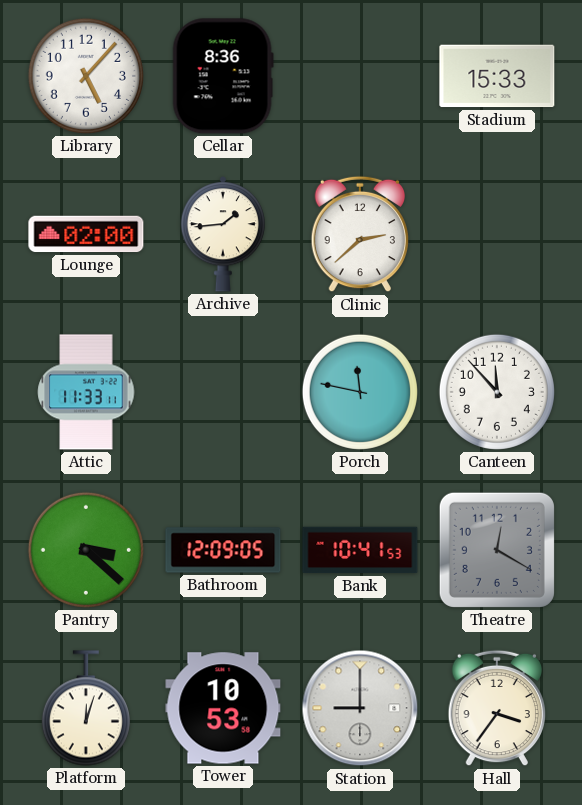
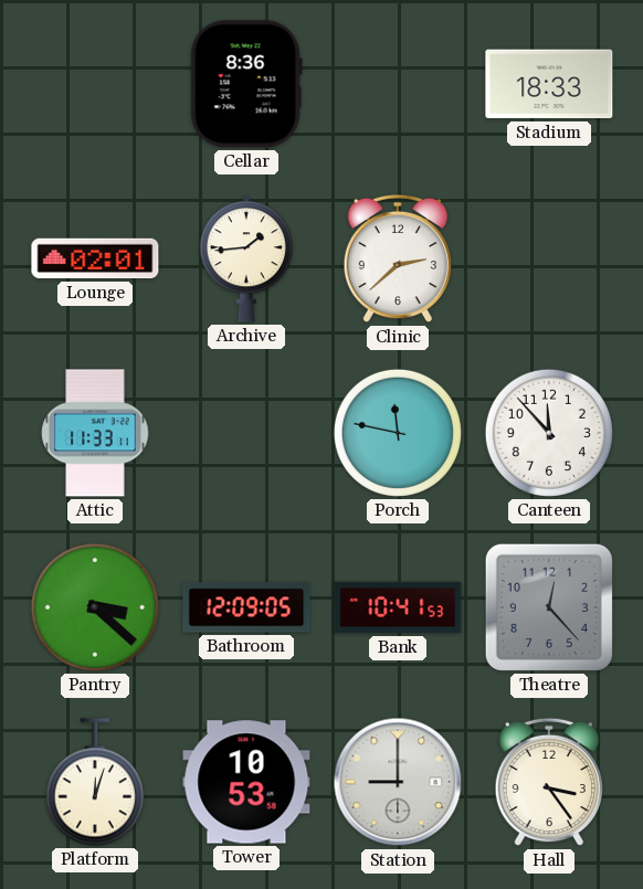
Library: 5:07 -> none
Stadium: 15:33 -> 18:33
Lounge: 02:00 -> 02:01
Theatre: 12:20 -> 12:23
Hall: 3:36 -> 3:24
